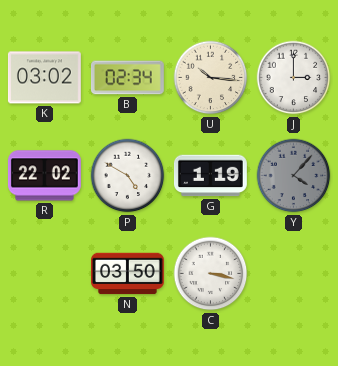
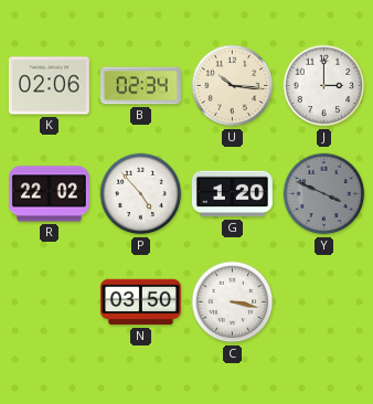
K: 03:02 -> 02:06
P: 4:50 -> 4:53
G: 1:19 -> 1:20
Y: 4:07 -> 3:49
